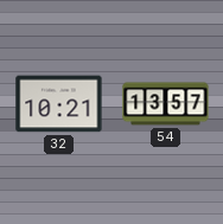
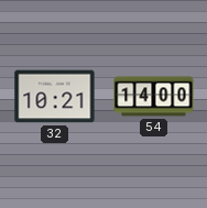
54: 13:57 -> 14:00
